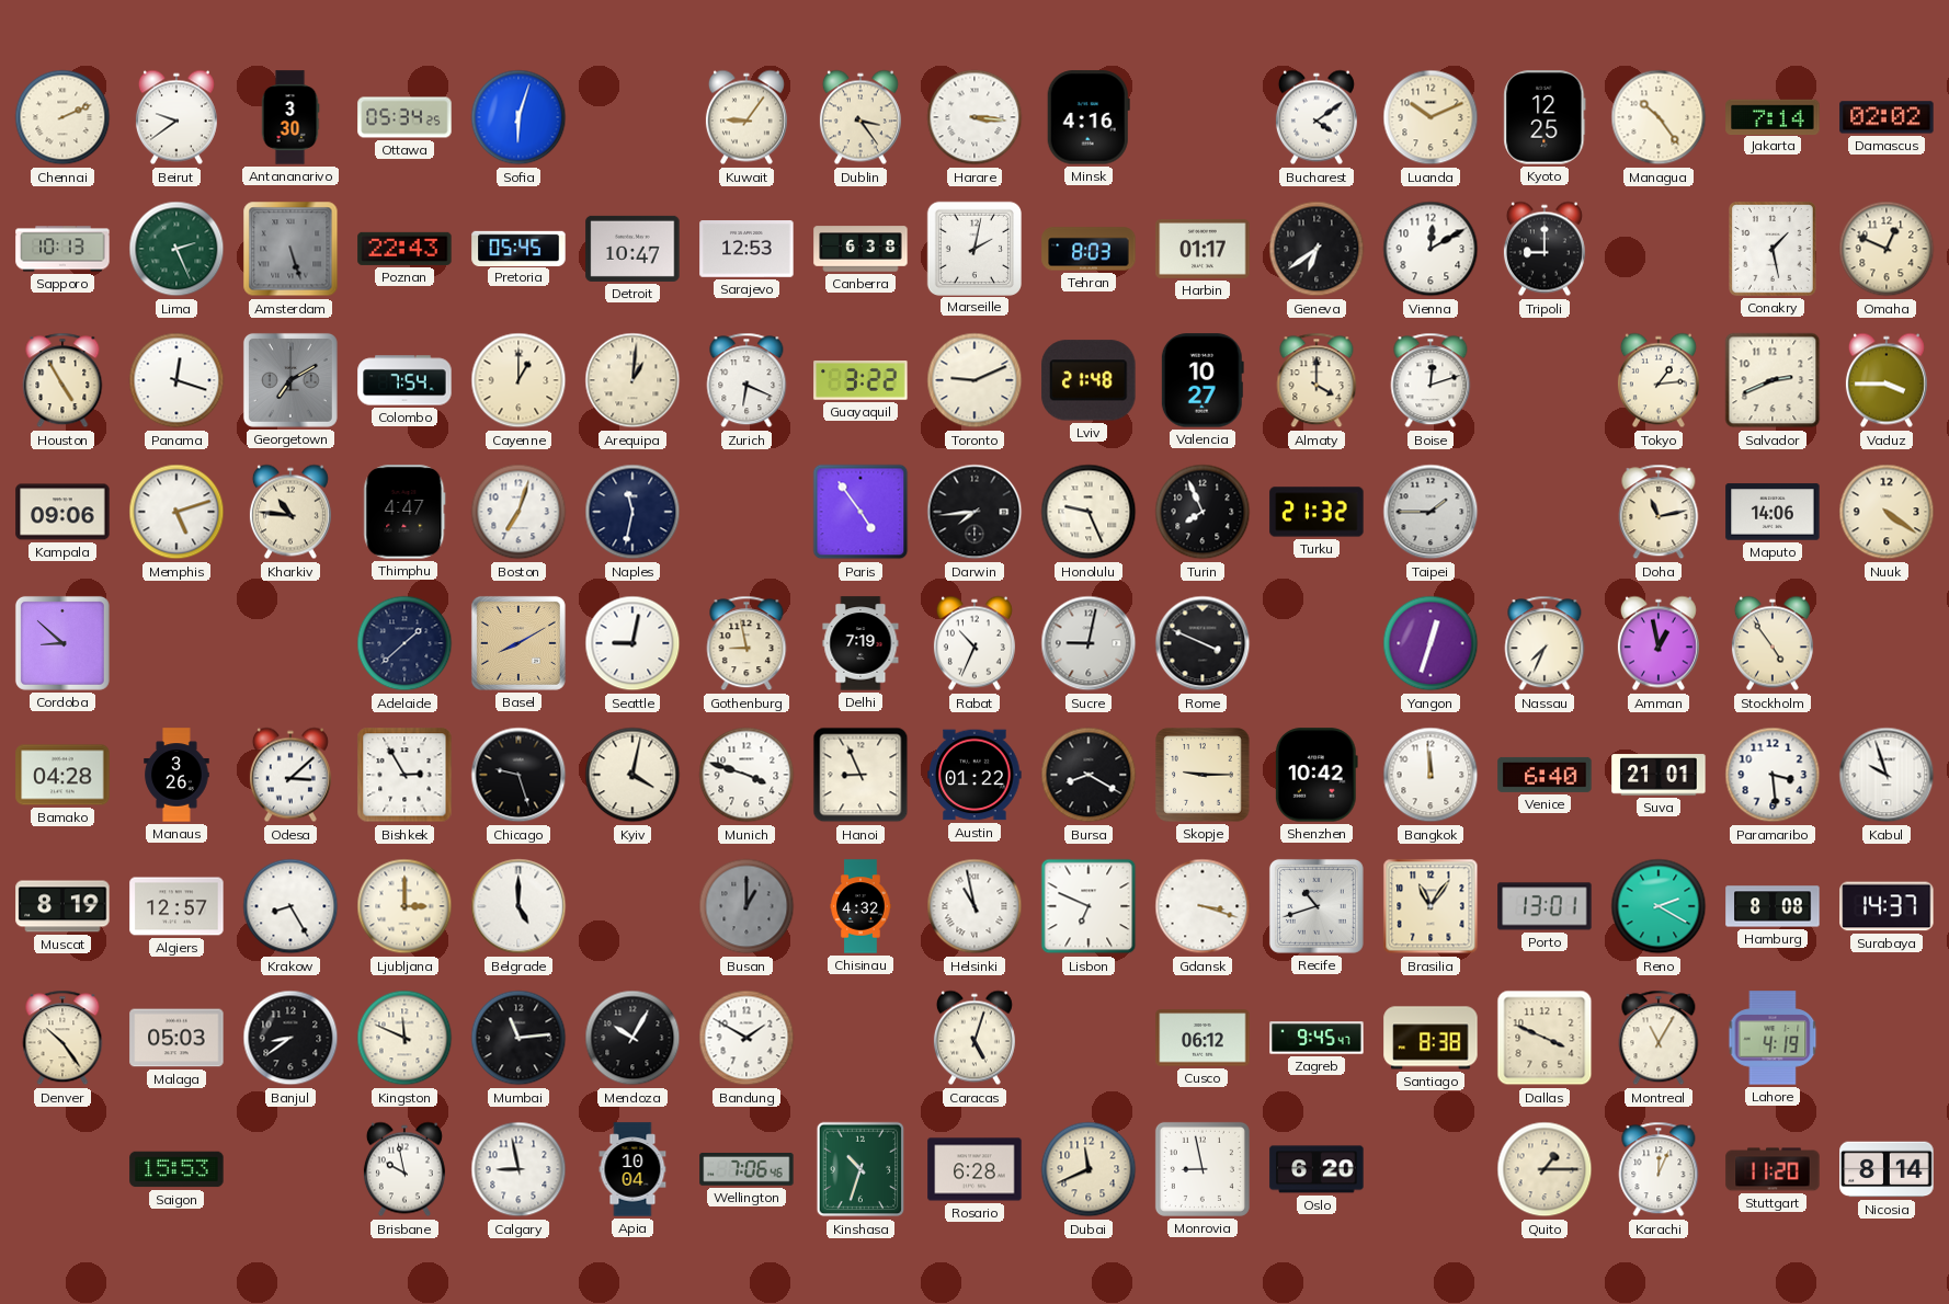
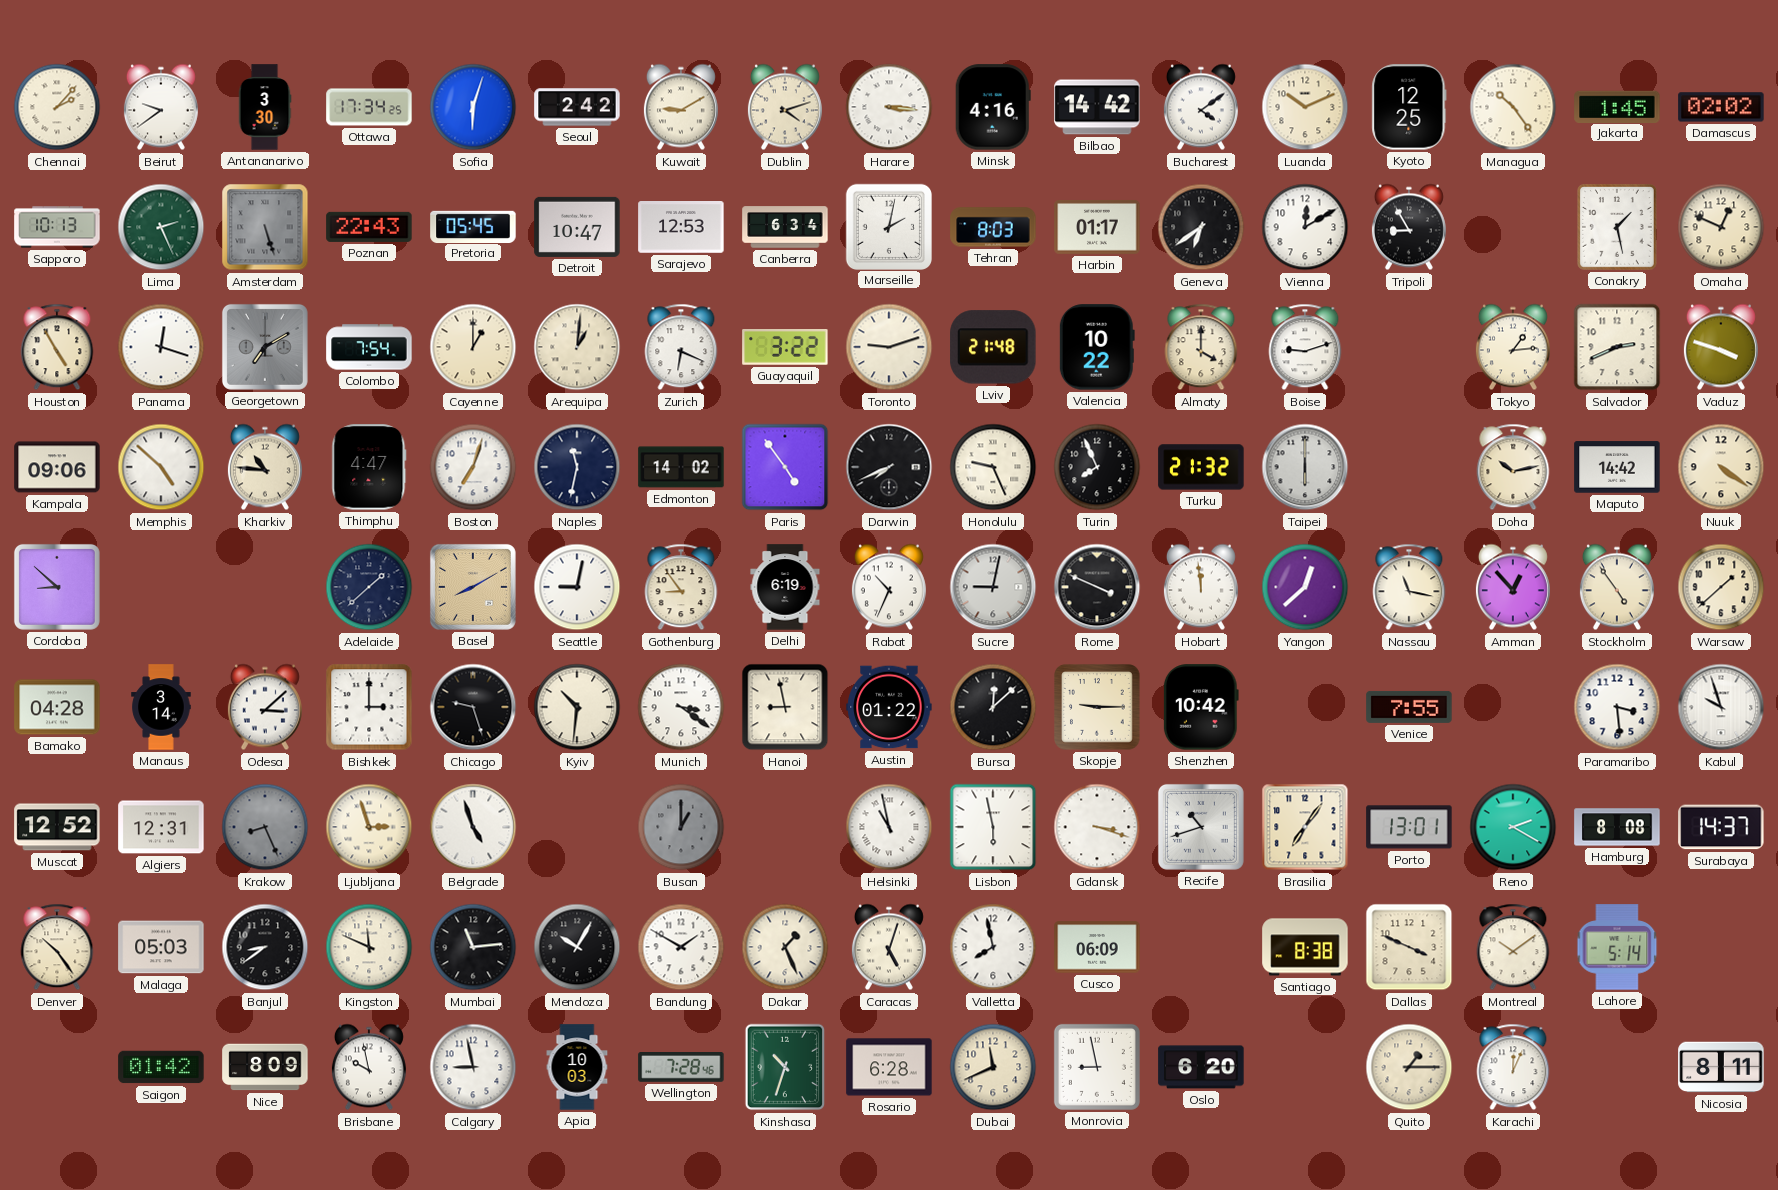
Chennai: 2:11 -> 2:07
Ottawa: 05:34 -> 17:34
Seoul: none -> 2:42
Kuwait: 9:06 -> 9:10
Dublin: 3:24 -> 4:12
Bilbao: none -> 14:42
Jakarta: 7:14 -> 1:45
Canberra: 6:38 -> 6:34
Tripoli: 9:00 -> 8:55
Toronto: 9:11 -> 9:12
Valencia: 10:27 -> 10:22
Boise: 12:12 -> 9:12
Vaduz: 3:45 -> 3:48
Memphis: 5:12 -> 4:52
Edmonton: none -> 14:02
Darwin: 7:44 -> 7:41
Taipei: 1:45 -> 6:00
Doha: 11:13 -> 10:13
Maputo: 14:06 -> 14:42
Gothenburg: 8:58 -> 8:54
Delhi: 7:19 -> 6:19
Hobart: none -> 11:59
Yangon: 12:33 -> 12:38
Nassau: 7:34 -> 11:17
Amman: 12:58 -> 12:53
Warsaw: none -> 1:38
Manaus: 3:26 -> 3:14
Bishkek: 2:55 -> 3:00
Kyiv: 4:02 -> 10:31
Munich: 3:48 -> 3:21
Hanoi: 8:56 -> 8:58
Bursa: 8:20 -> 12:08
Bangkok: 11:59 -> none
Venice: 6:40 -> 7:55
Suva: 21:01 -> none
Muscat: 8:19 -> 12:52
Algiers: 12:57 -> 12:31
Krakow: 8:25 -> 8:26
Krakow dial: white -> grey
Ljubljana: 3:00 -> 2:57
Belgrade: 5:00 -> 4:57
Chisinau: 4:32 -> none
Lisbon: 6:49 -> 5:58
Brasilia: 11:06 -> 7:06
Dakar: none -> 1:26
Valletta: none -> 7:58
Cusco: 06:12 -> 06:09
Zagreb: 9:45 -> none
Montreal: 11:05 -> 10:09
Lahore: 4:19 -> 5:14
Saigon: 15:53 -> 01:42
Nice: none -> 8:09
Apia: 10:04 -> 10:03
Wellington: 7:06 -> 7:28
Stuttgart: 11:20 -> none
Nicosia: 8:14 -> 8:11
